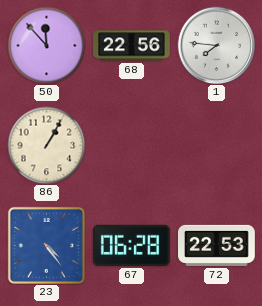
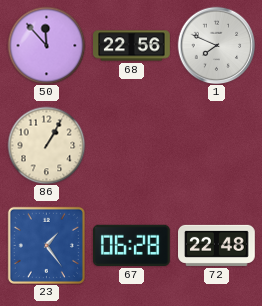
1: 7:46 -> 7:49
23: 4:24 -> 1:24
72: 22:53 -> 22:48
